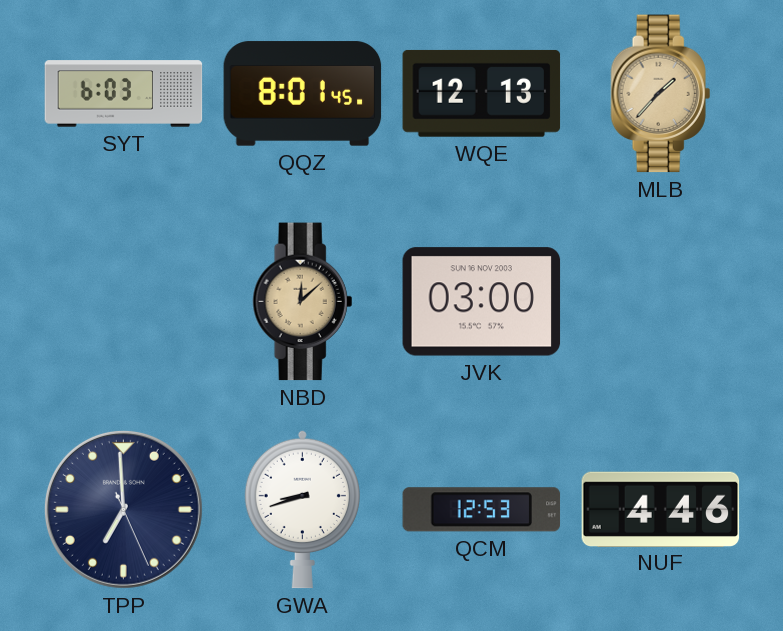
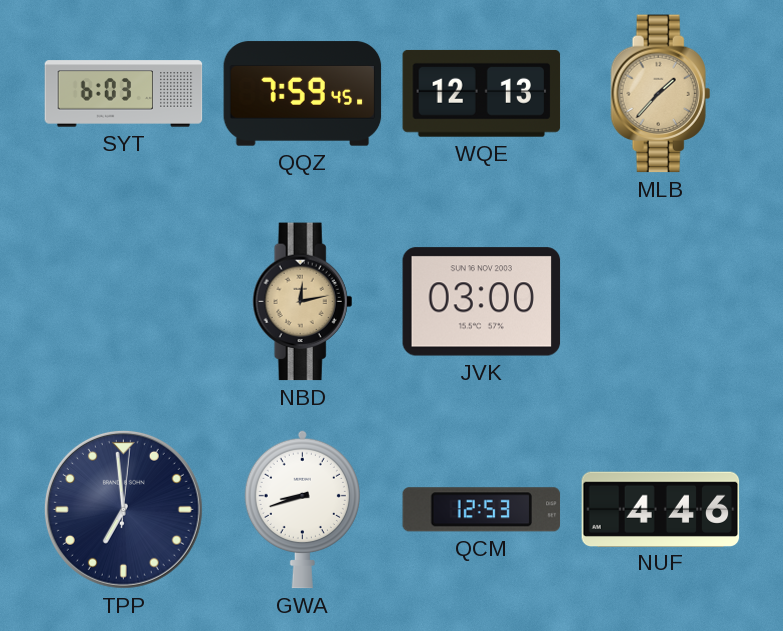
QQZ: 8:01 -> 7:59
NBD: 12:08 -> 12:13
TPP: 6:59:26 -> 6:59:01
